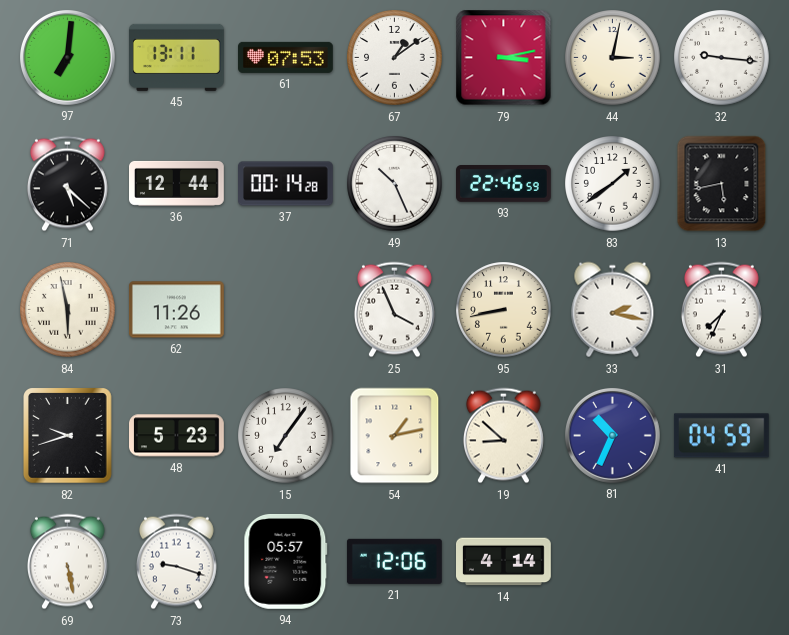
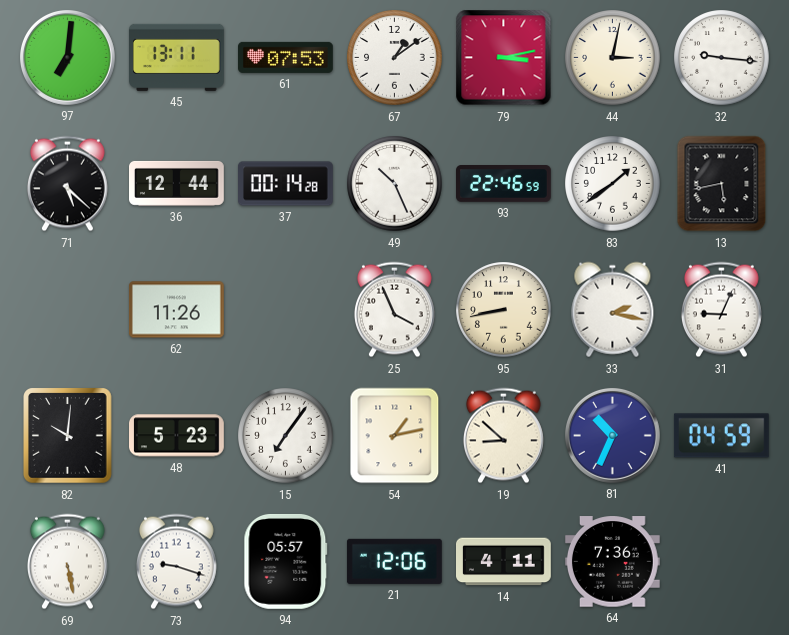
84: 5:58 -> none
31: 7:34 -> 9:04
82: 9:42 -> 10:01
14: 4:14 -> 4:11
64: none -> 7:36
